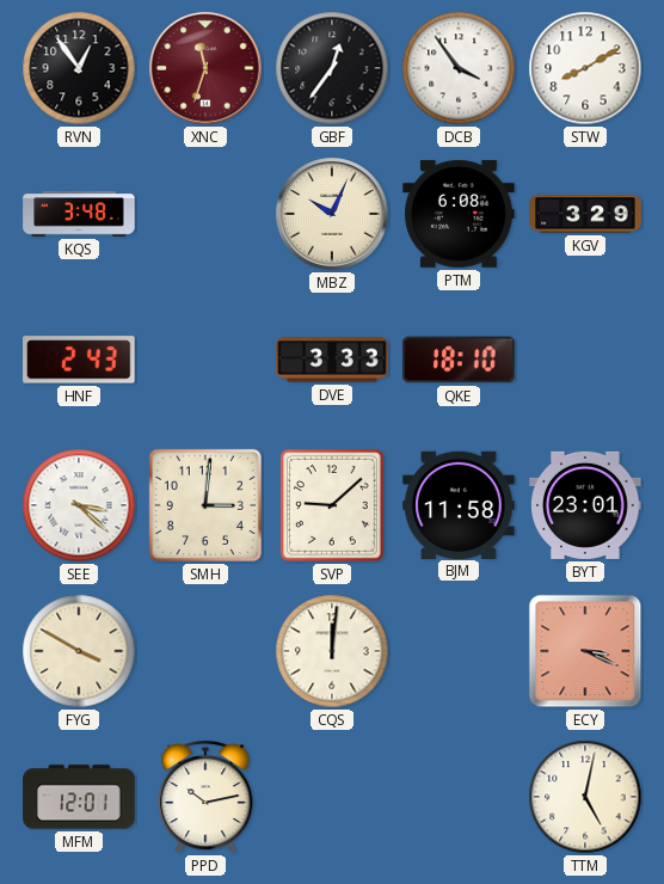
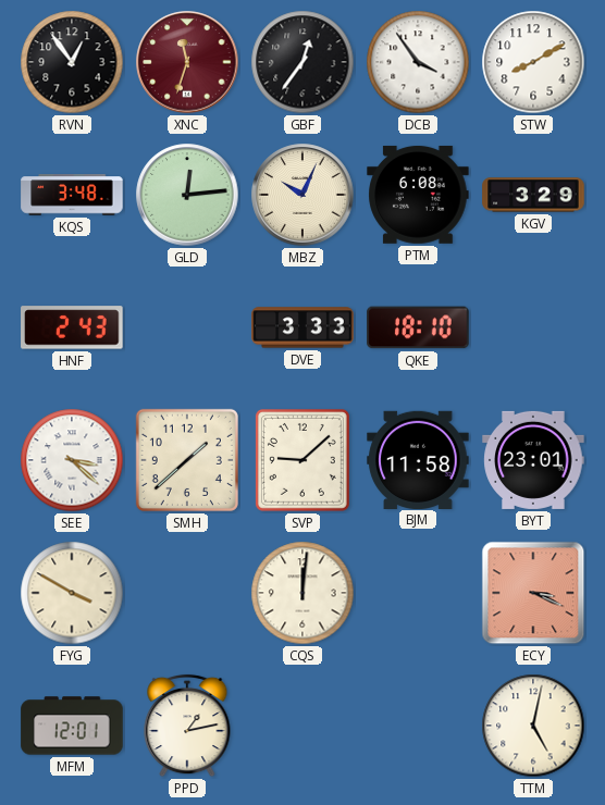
GLD: none -> 12:14
SMH: 3:01 -> 1:38
PPD: 10:13 -> 1:13
